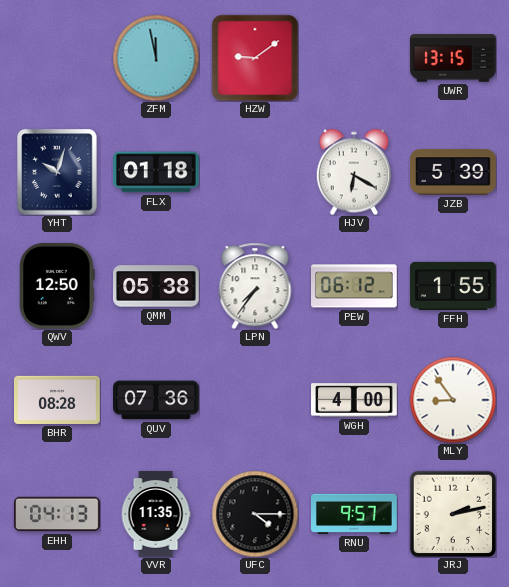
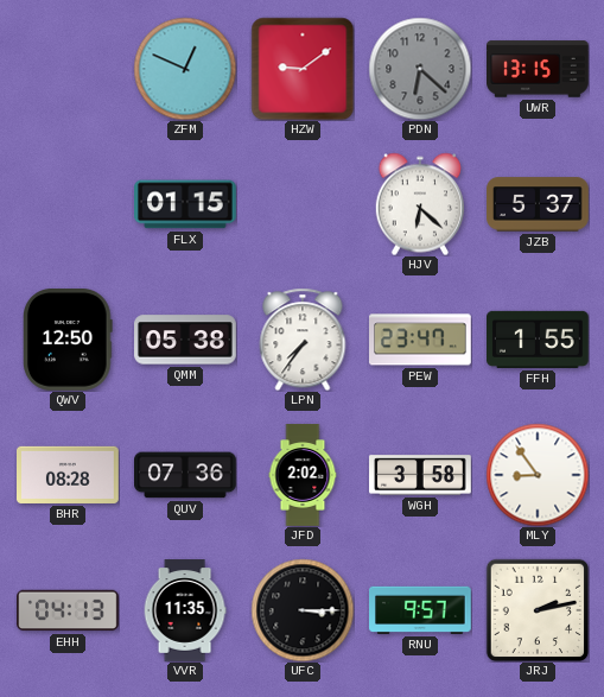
ZFM: 11:58 -> 12:49
PDN: none -> 6:22
YHT: 10:03 -> none
FLX: 01:18 -> 01:15
HJV: 6:20 -> 6:22
JZB: 5:39 -> 5:37
PEW: 06:12 -> 23:47
JFD: none -> 2:02
WGH: 4:00 -> 3:58
UFC: 4:15 -> 3:15
